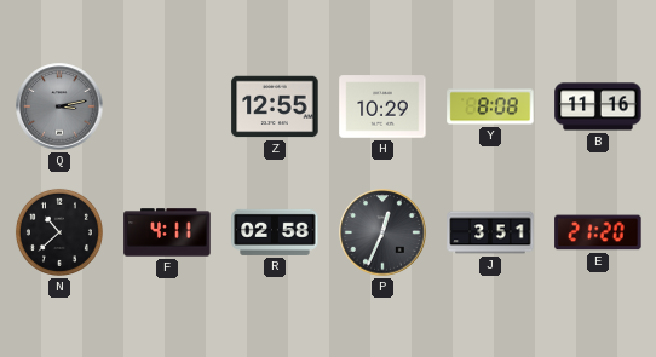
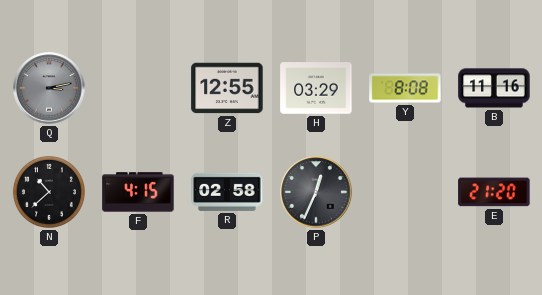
H: 10:29 -> 03:29
F: 4:11 -> 4:15
J: 3:51 -> none
